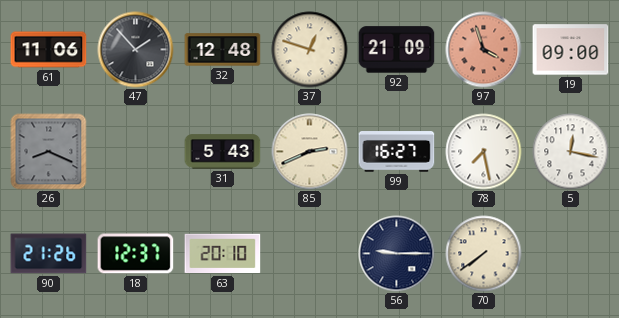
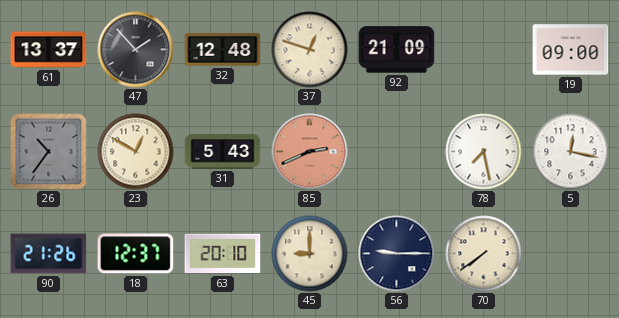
61: 11:06 -> 13:37
97: 3:57 -> none
26: 8:19 -> 10:36
23: none -> 12:50
85 dial: cream -> salmon
99: 16:27 -> none
45: none -> 9:00
